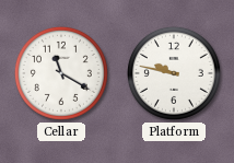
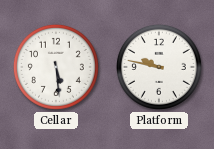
Cellar: 11:20 -> 5:29
